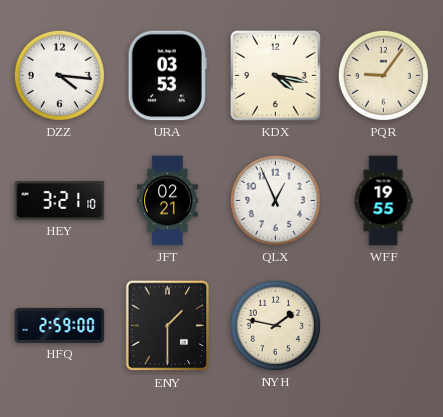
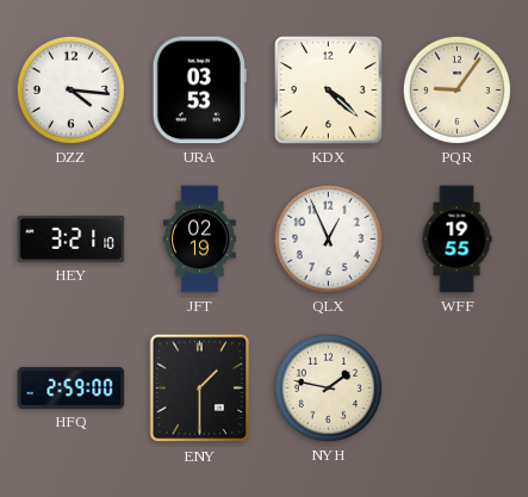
KDX: 4:17 -> 4:22
JFT: 02:21 -> 02:19
